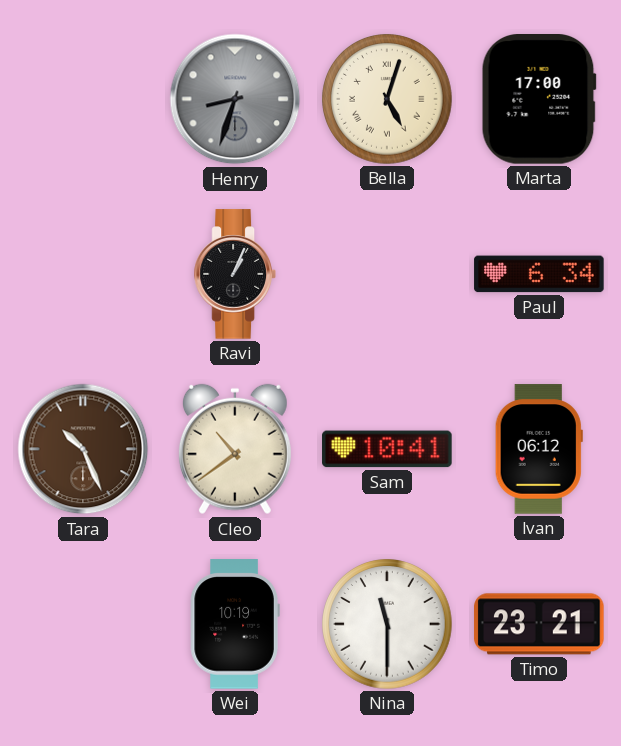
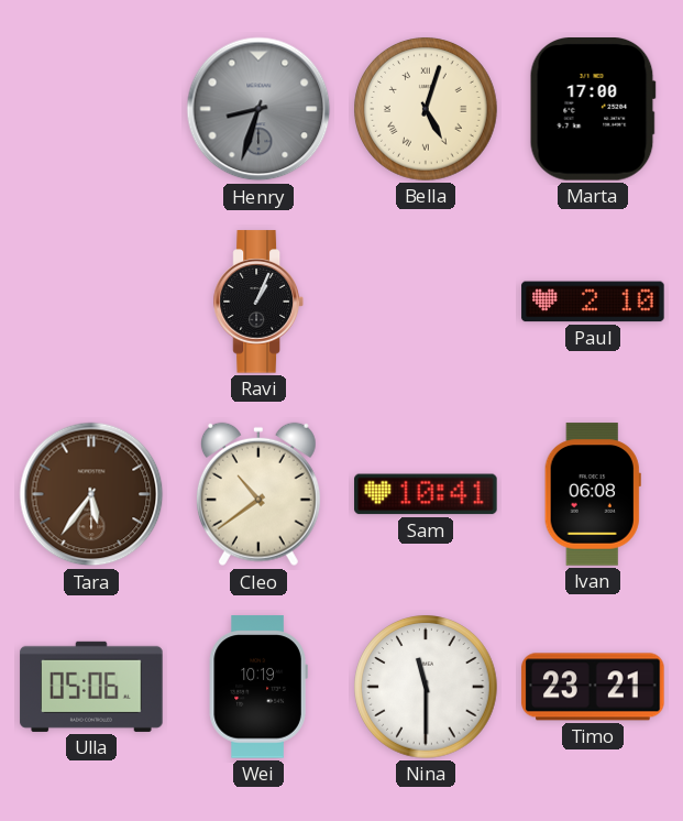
Paul: 6:34 -> 2:10
Tara: 10:26 -> 5:36
Ivan: 06:12 -> 06:08
Ulla: none -> 05:06
